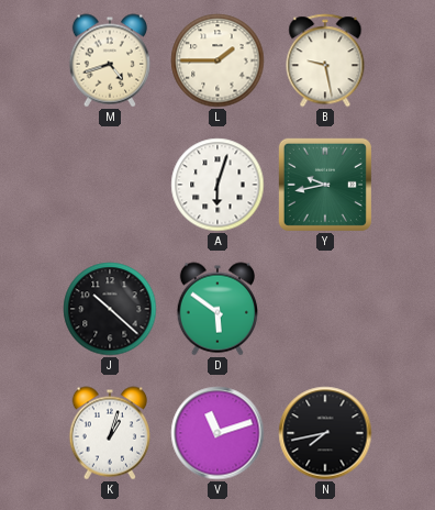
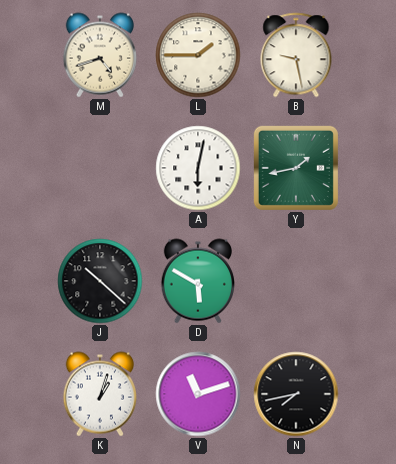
A: 6:03 -> 6:02
Y: 9:43 -> 1:43
D: 5:51 -> 5:50
